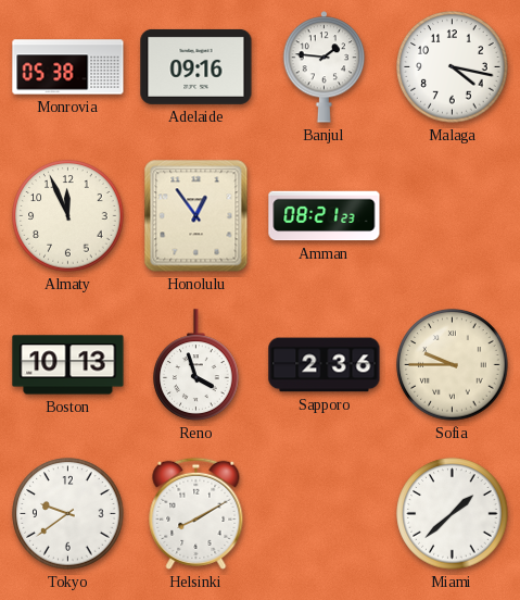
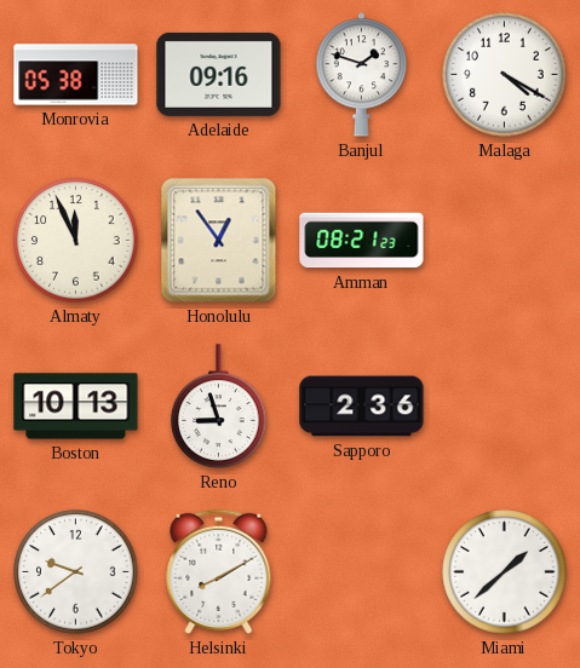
Banjul: 1:46 -> 1:48
Malaga: 4:17 -> 4:20
Reno: 3:57 -> 8:57
Sofia: 9:45 -> none
